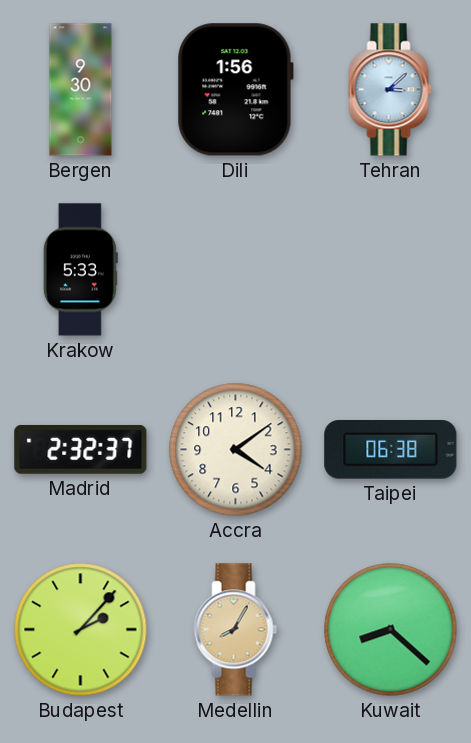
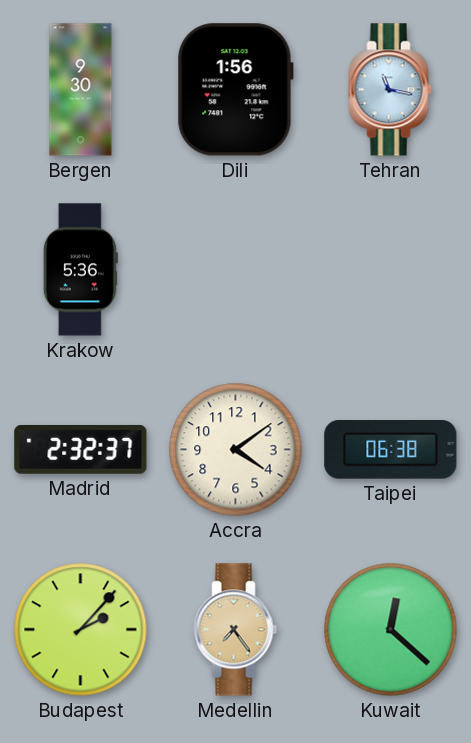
Tehran: 3:08 -> 11:17
Krakow: 5:33 -> 5:36
Medellin: 8:05 -> 7:24
Kuwait: 8:22 -> 12:22
